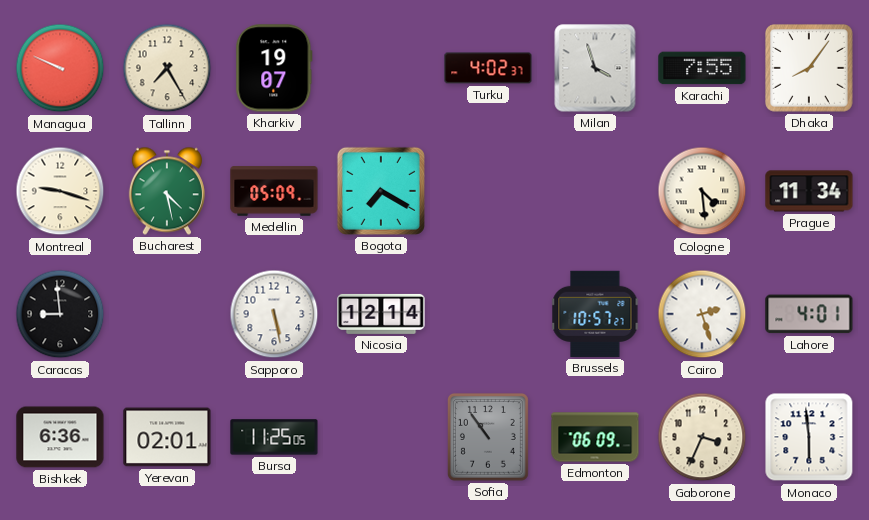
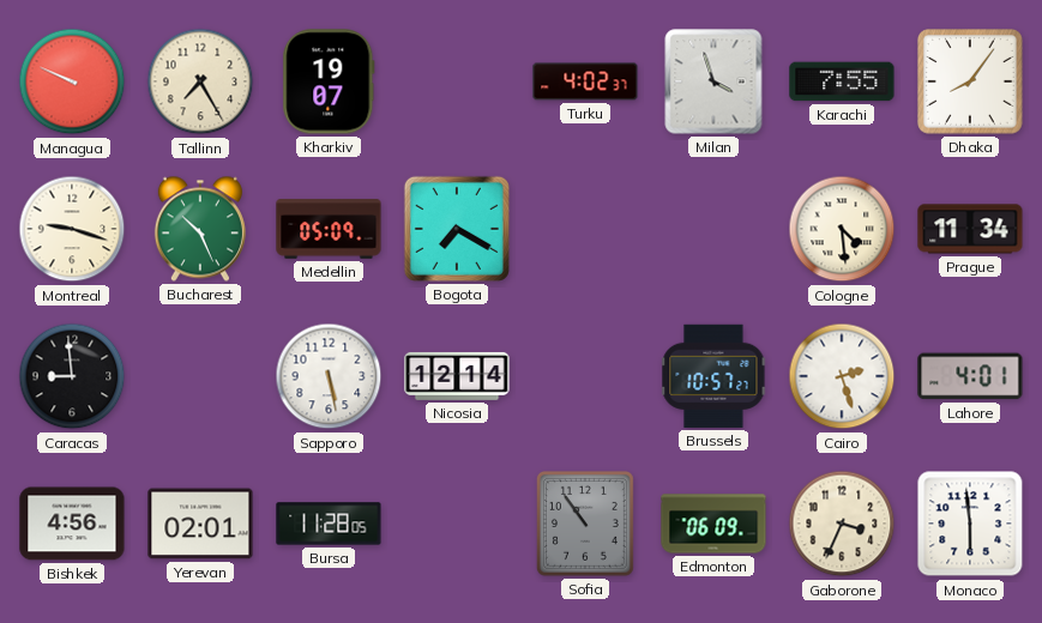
Bucharest: 4:28 -> 10:26
Bishkek: 6:36 -> 4:56
Bursa: 11:25 -> 11:28
